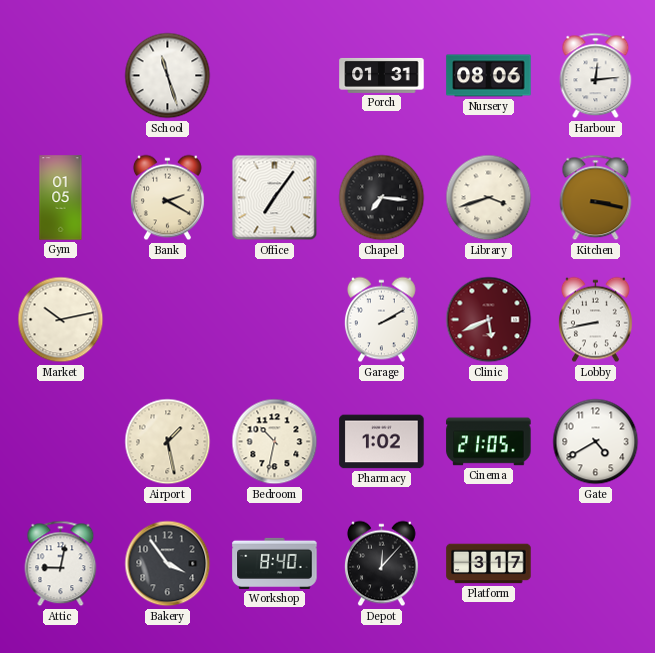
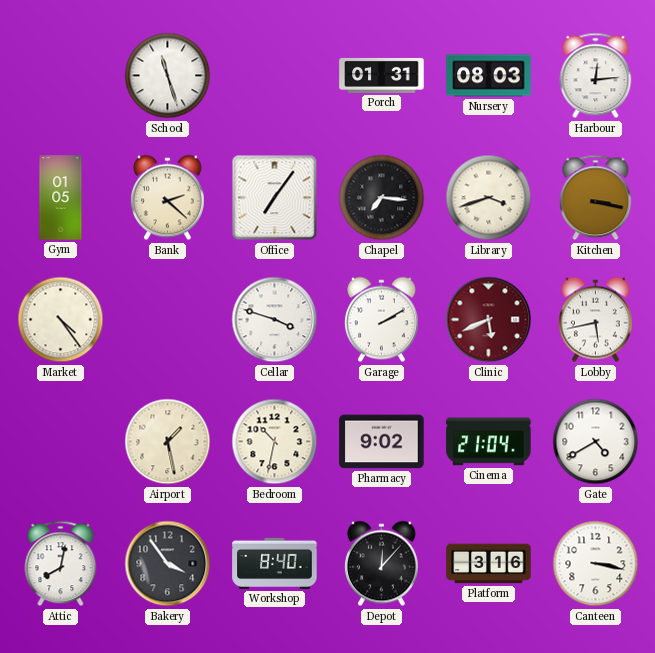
Nursery: 08:06 -> 08:03
Bank: 2:20 -> 2:22
Market: 10:13 -> 4:24
Cellar: none -> 3:48
Lobby: 8:43 -> 5:43
Pharmacy: 1:02 -> 9:02
Cinema: 21:05 -> 21:04
Attic: 9:02 -> 8:02
Platform: 3:17 -> 3:16
Canteen: none -> 3:17
